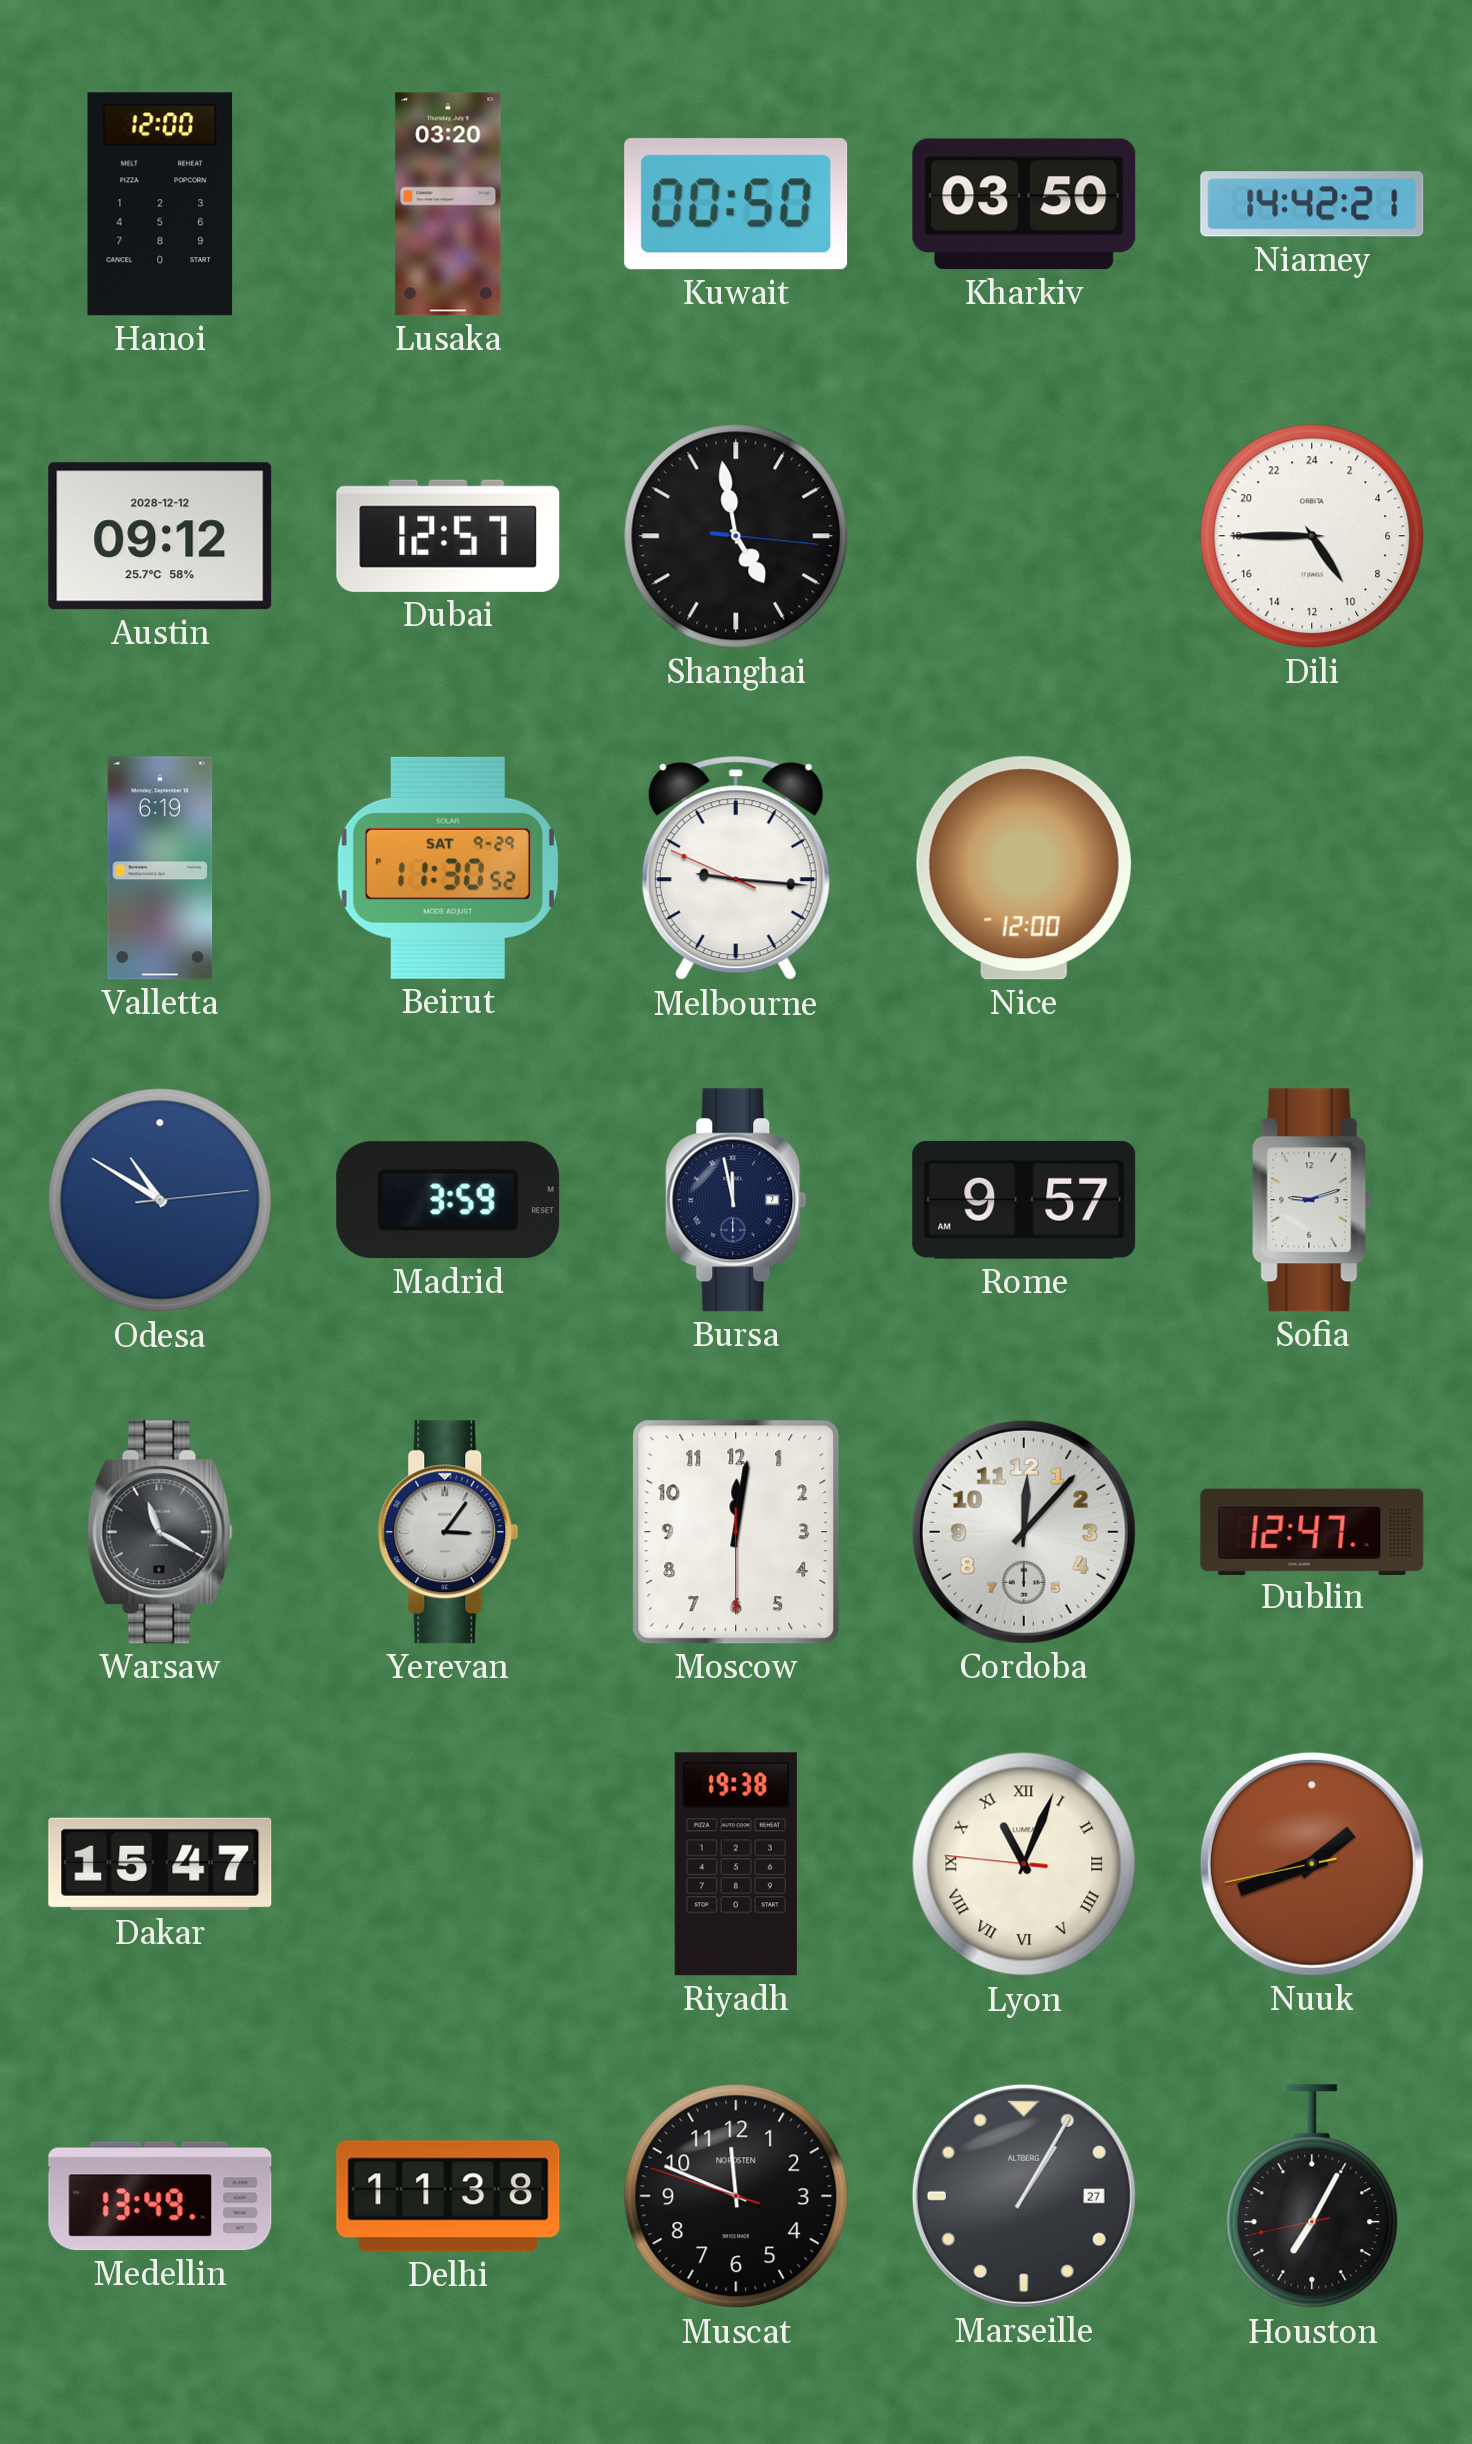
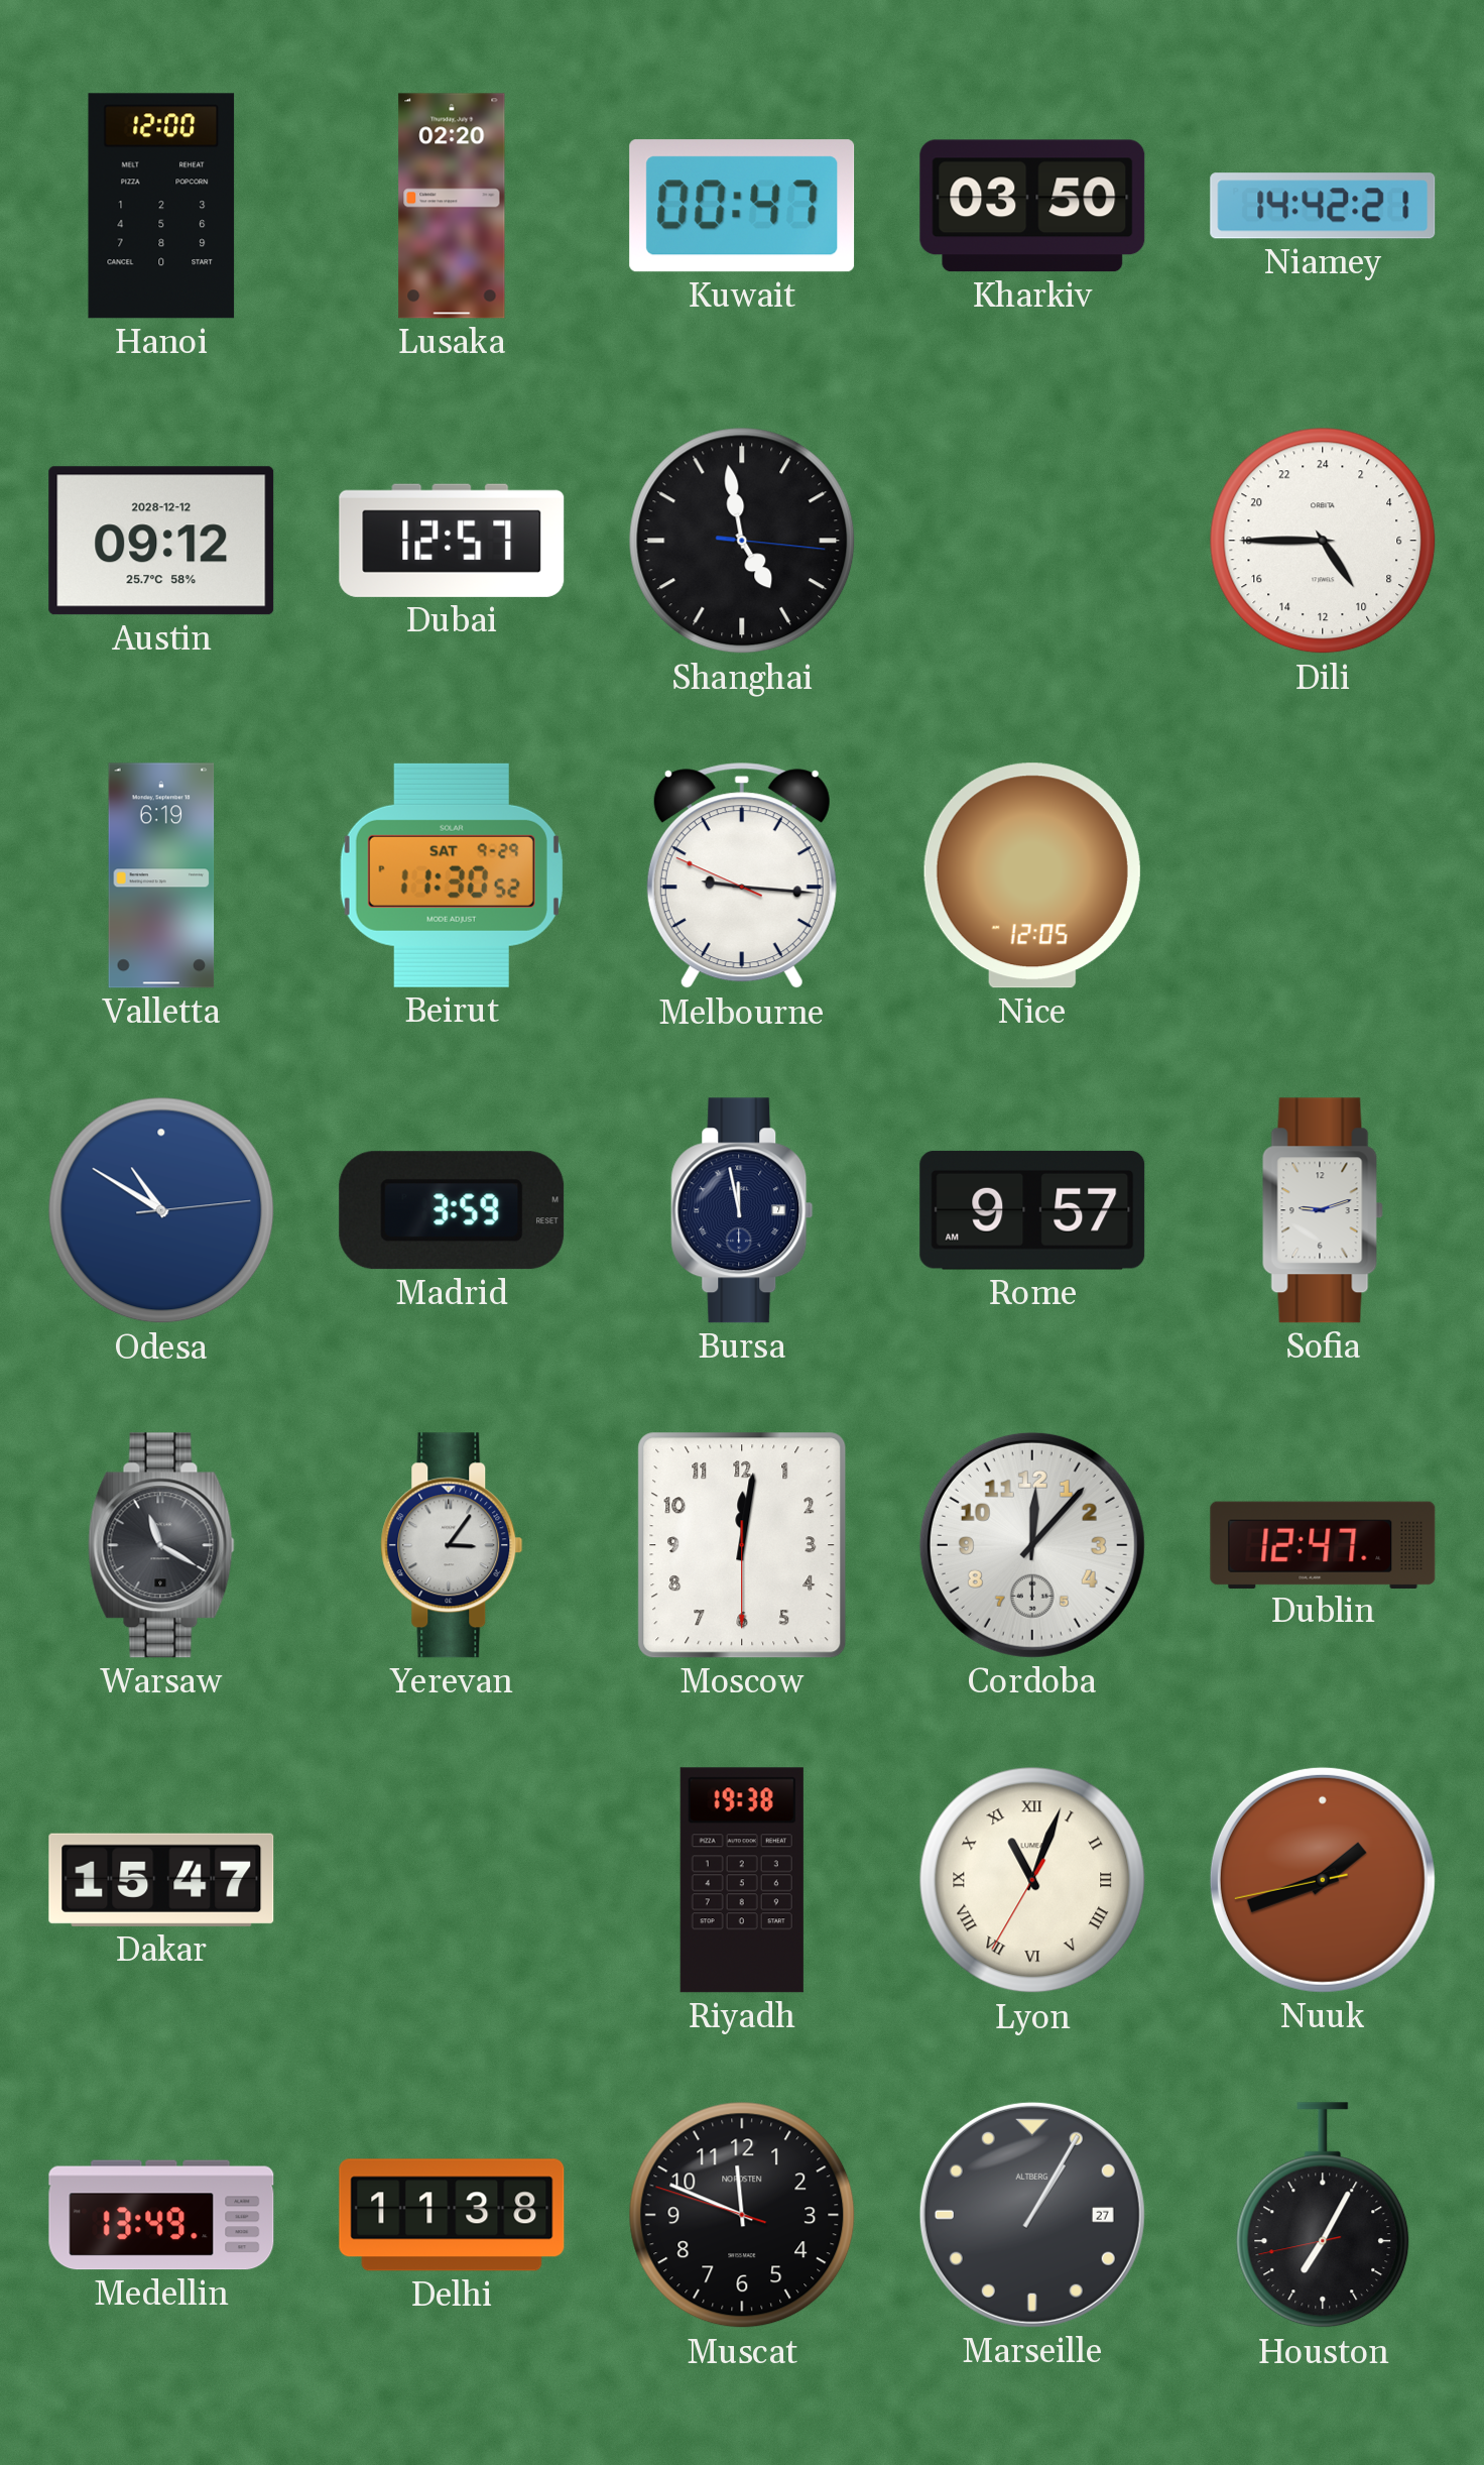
Lusaka: 03:20 -> 02:20
Kuwait: 00:50 -> 00:47
Nice: 12:00 -> 12:05
Lyon: 11:03:46 -> 11:03:35
